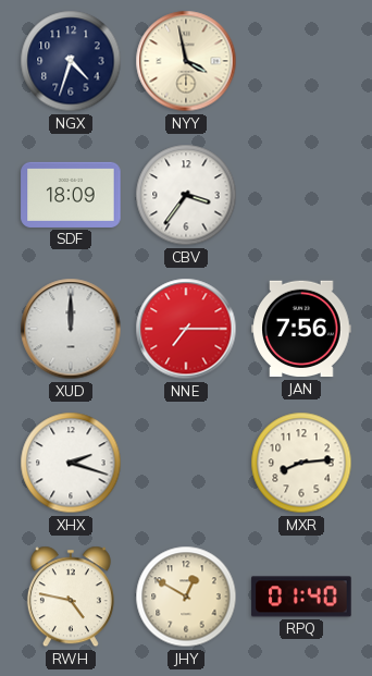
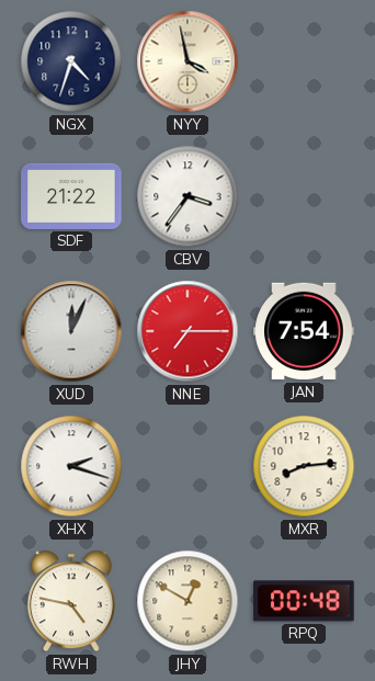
SDF: 18:09 -> 21:22
XUD: 12:00 -> 12:04
JAN: 7:56 -> 7:54
RPQ: 01:40 -> 00:48
